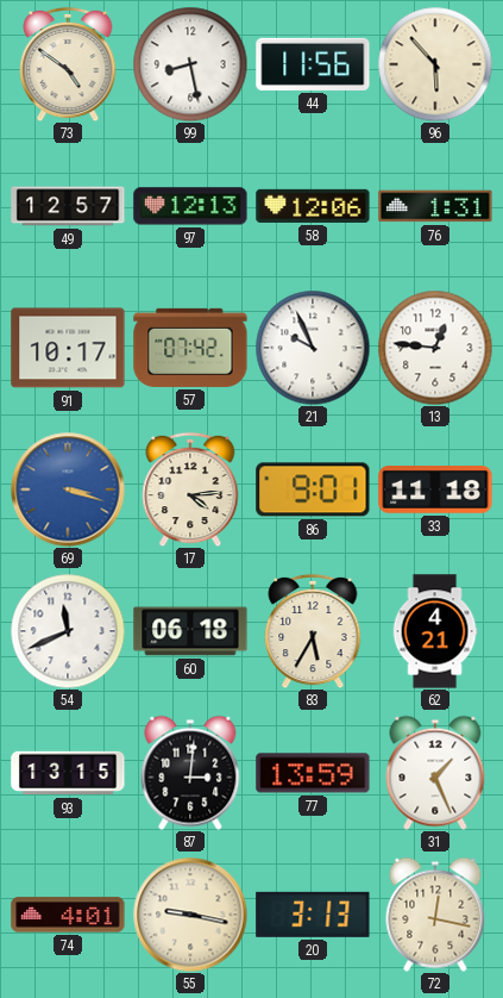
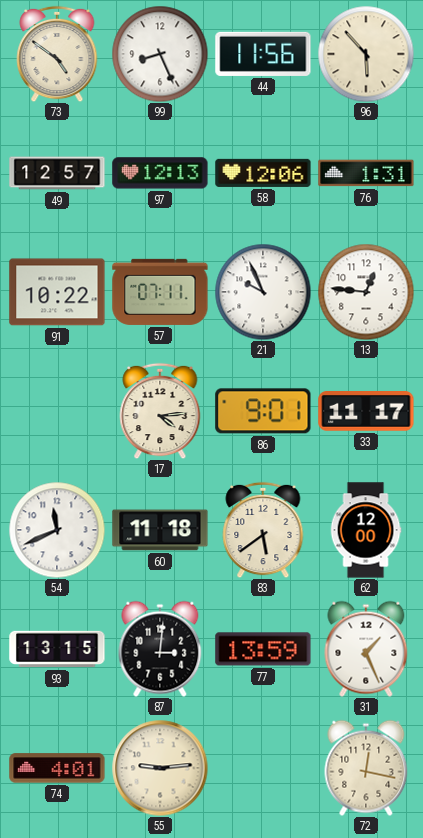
99: 8:28 -> 8:26
91: 10:17 -> 10:22
57: 07:42 -> 07:11
69: 3:18 -> none
33: 11:18 -> 11:17
60: 06:18 -> 11:18
83: 5:35 -> 5:39
62: 4:21 -> 12:00
55: 9:17 -> 9:14
20: 3:13 -> none
